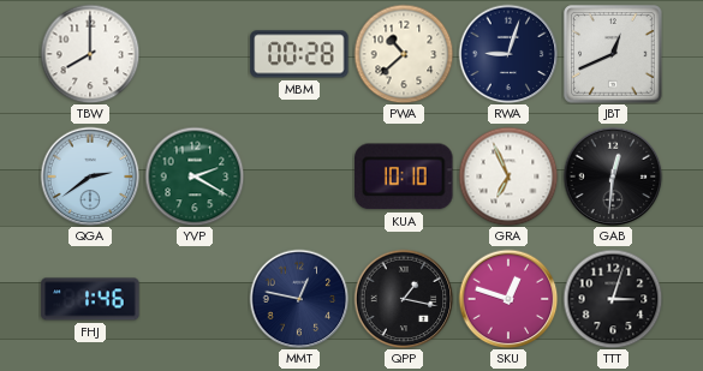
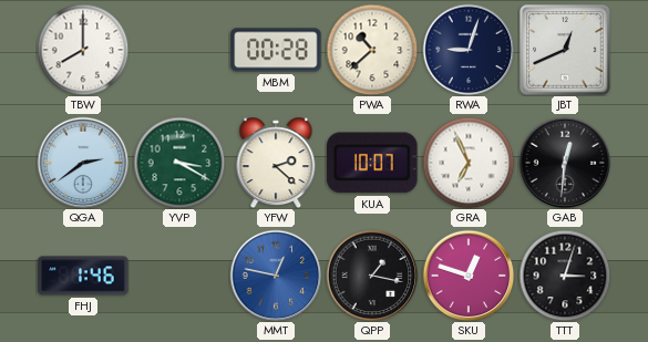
YVP: 2:20 -> 3:20
YFW: none -> 2:22
KUA: 10:10 -> 10:07
MMT dial: navy -> blue
